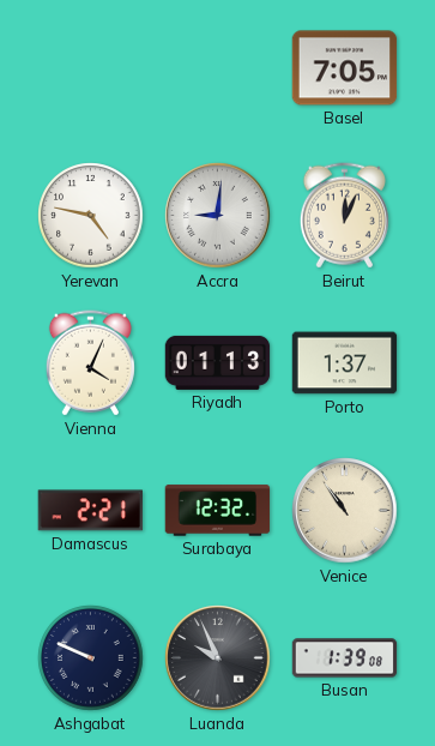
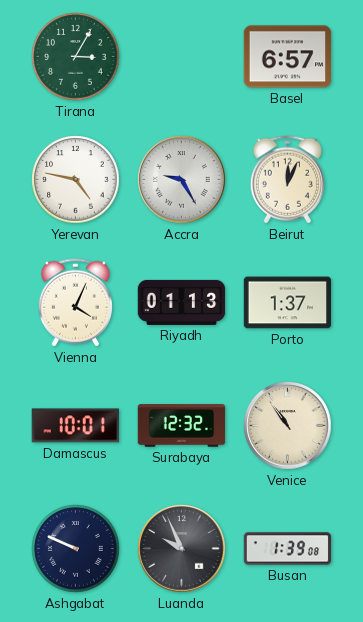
Tirana: none -> 3:05
Basel: 7:05 -> 6:57
Accra: 9:01 -> 9:25
Damascus: 2:21 -> 10:01
